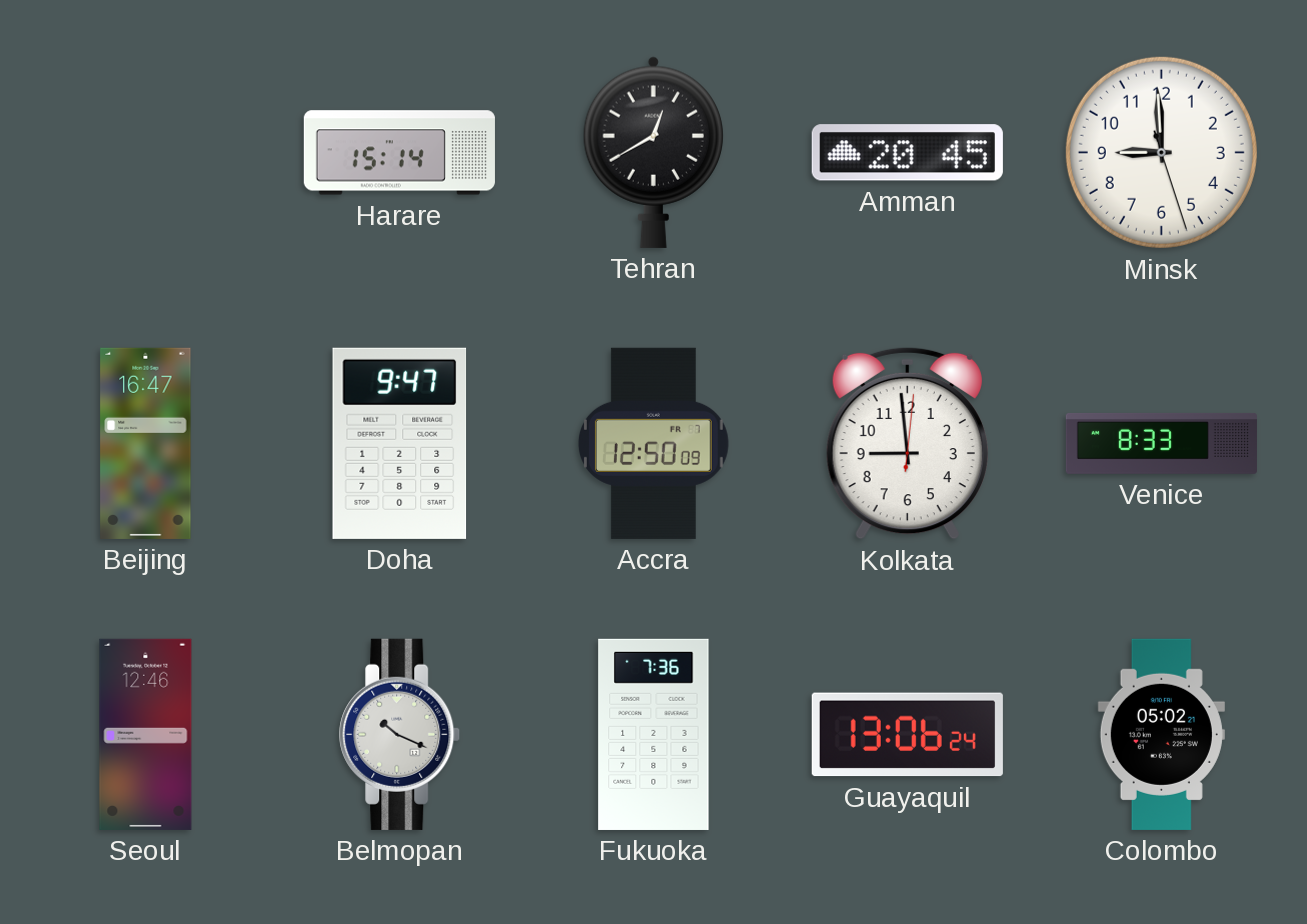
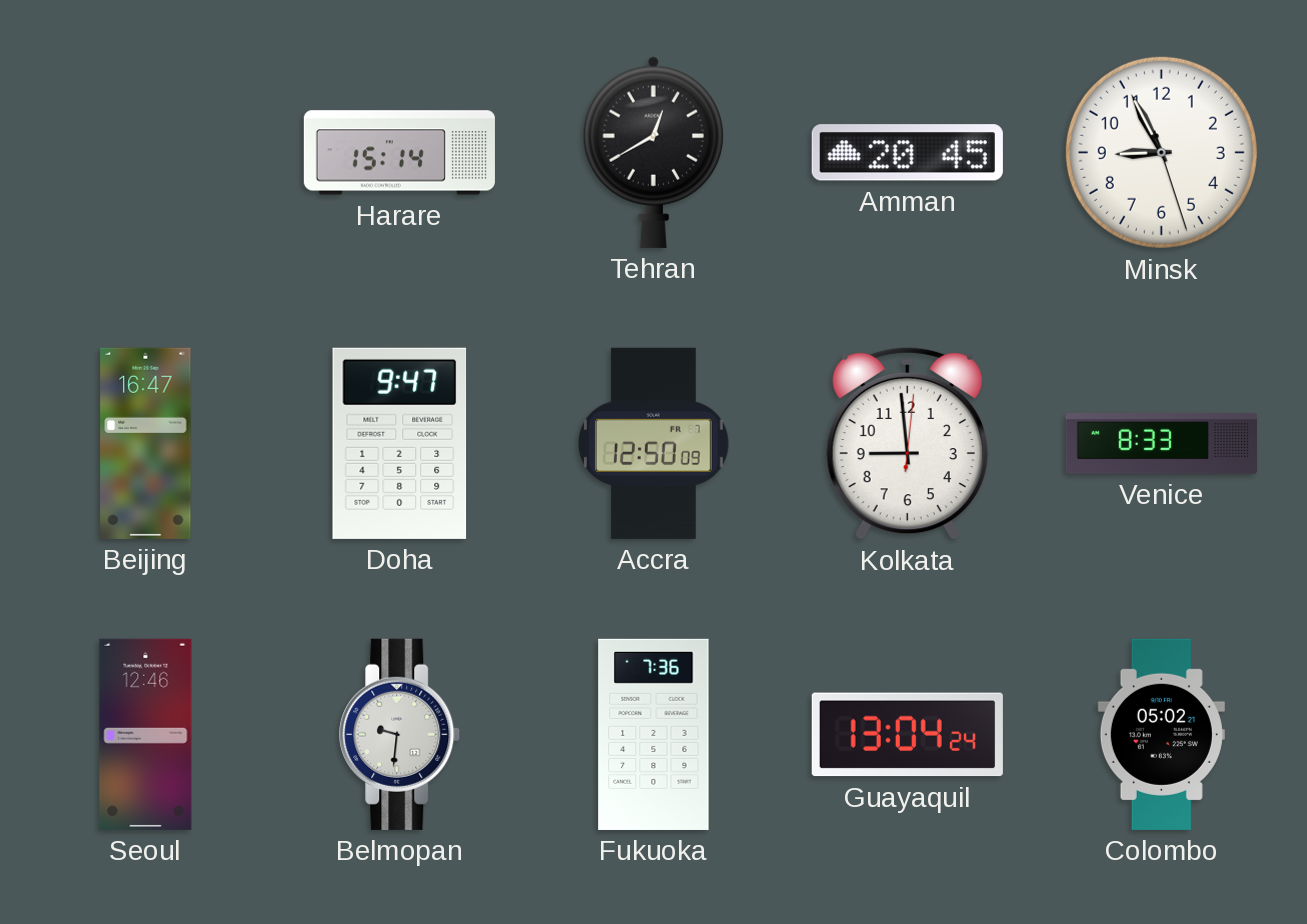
Minsk: 8:59 -> 8:55
Belmopan: 10:19 -> 9:31
Guayaquil: 13:06 -> 13:04
